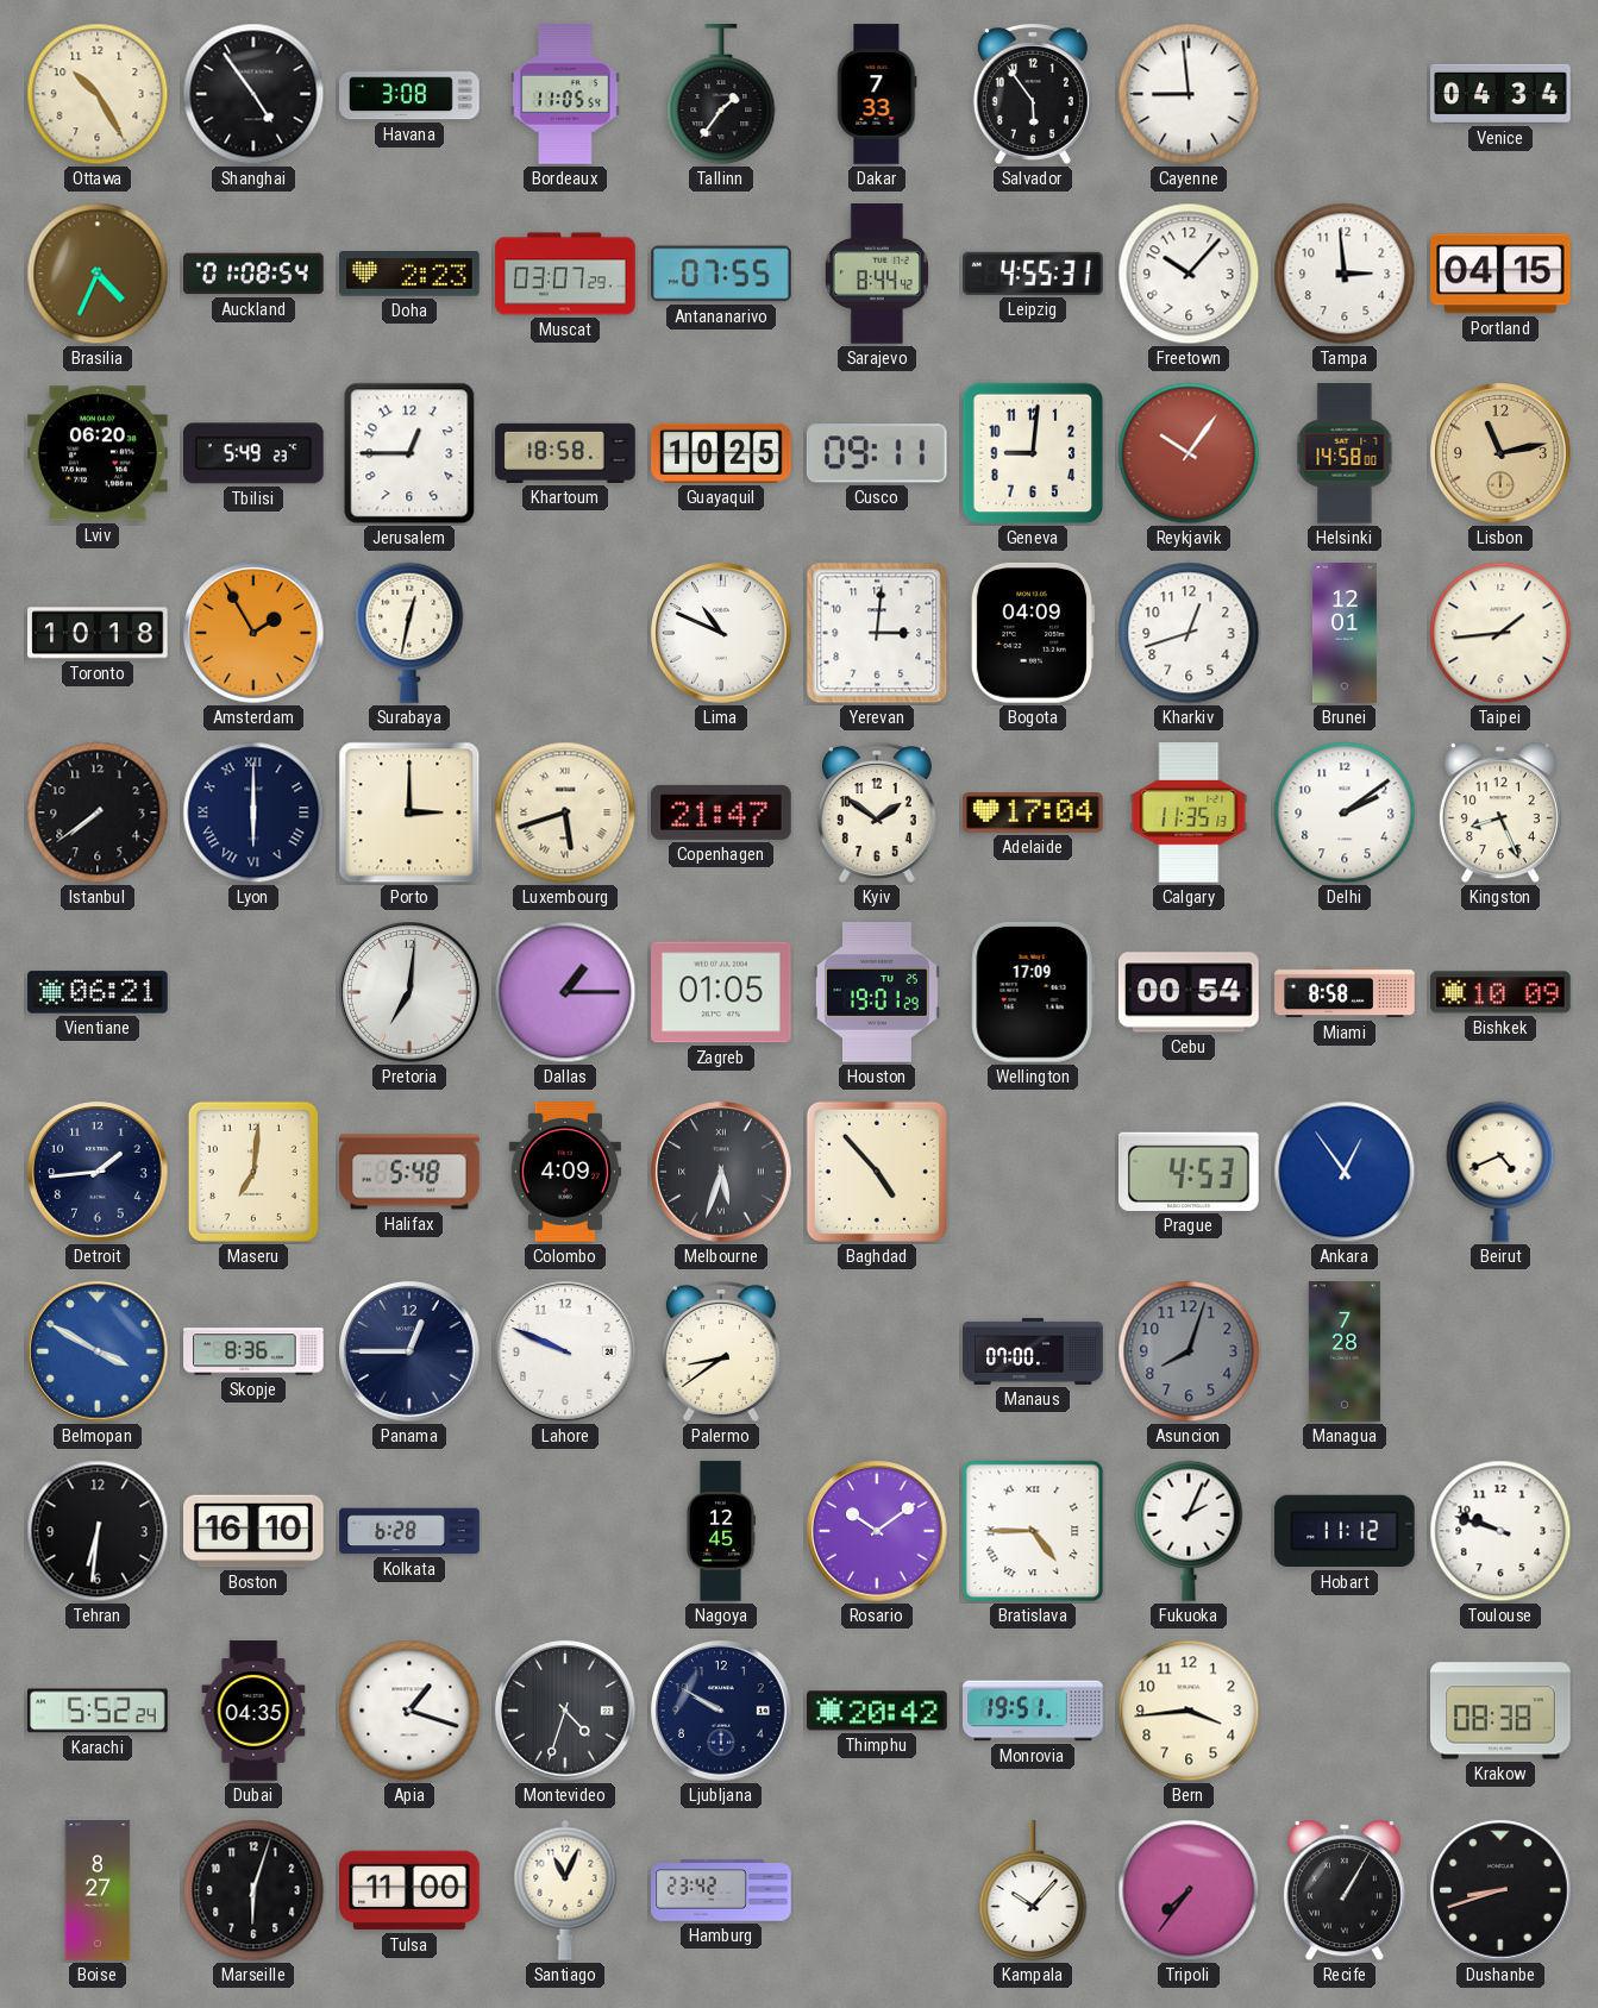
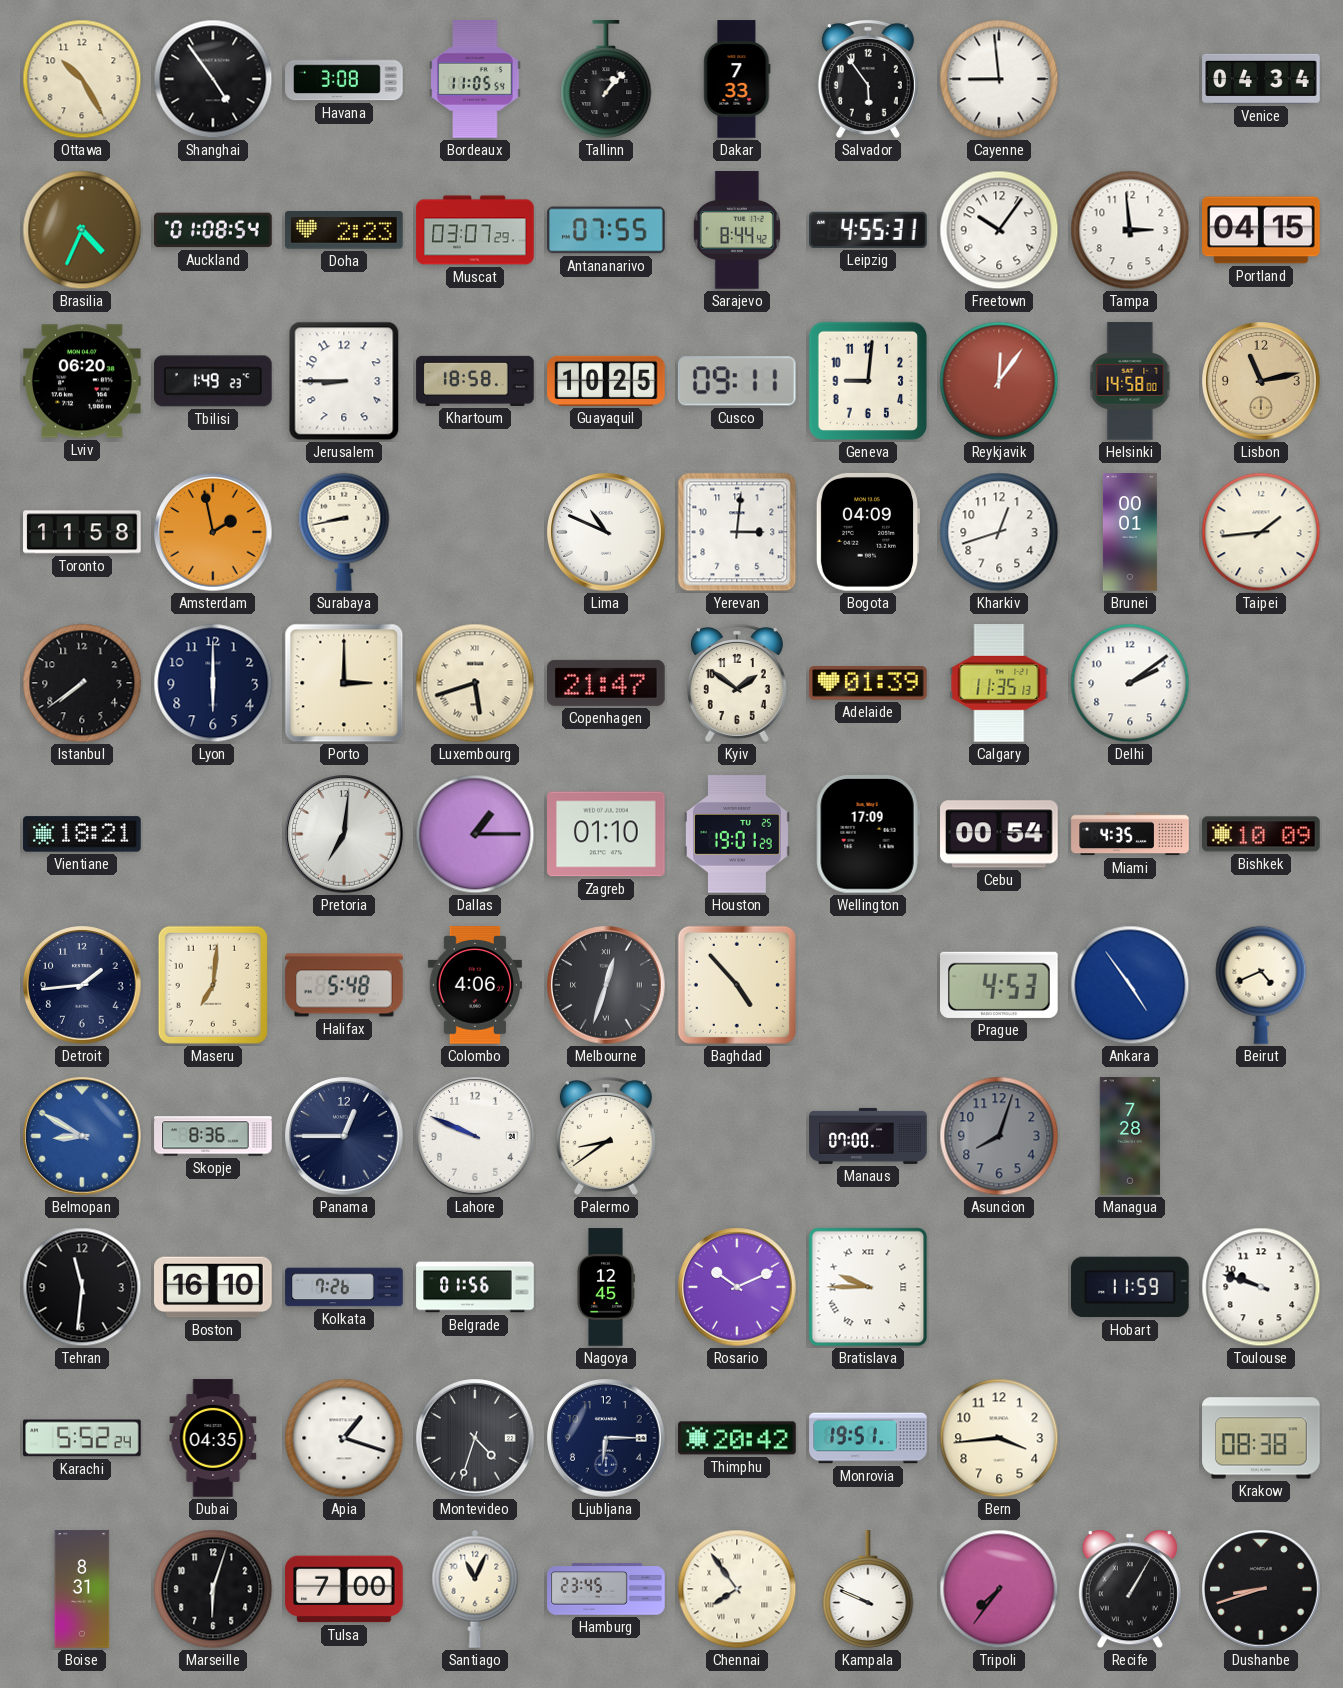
Tallinn: 1:36 -> 1:07
Freetown: 10:07 -> 10:06
Tbilisi: 5:49 -> 1:49
Jerusalem: 12:45 -> 8:45
Reykjavik: 10:06 -> 12:06
Toronto: 10:18 -> 11:58
Amsterdam: 1:55 -> 1:58
Surabaya: 12:32 -> 8:43
Brunei: 12:01 -> 00:01
Lyon numerals: Roman -> Arabic
Adelaide: 17:04 -> 01:39
Kingston: 8:26 -> none
Vientiane: 06:21 -> 18:21
Zagreb: 01:05 -> 01:10
Miami: 8:58 -> 4:35
Colombo: 4:09 -> 4:06
Melbourne: 5:33 -> 12:33
Ankara: 12:54 -> 4:54
Belmopan: 3:50 -> 8:50
Tehran: 6:31 -> 11:31
Kolkata: 6:28 -> 7:26
Belgrade: none -> 01:56
Rosario: 10:09 -> 10:11
Bratislava: 4:45 -> 9:45
Fukuoka: 2:04 -> none
Hobart: 11:12 -> 11:59
Ljubljana: 9:50 -> 6:15
Boise: 8:27 -> 8:31
Tulsa: 11:00 -> 7:00
Hamburg: 23:42 -> 23:45
Chennai: none -> 7:54
Kampala: 10:07 -> 9:49
